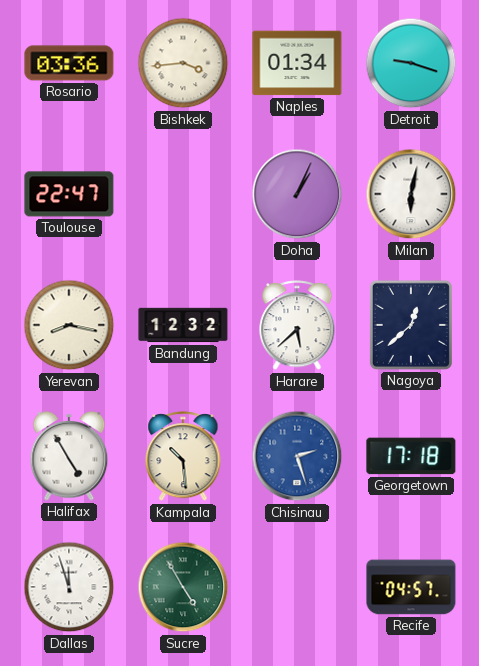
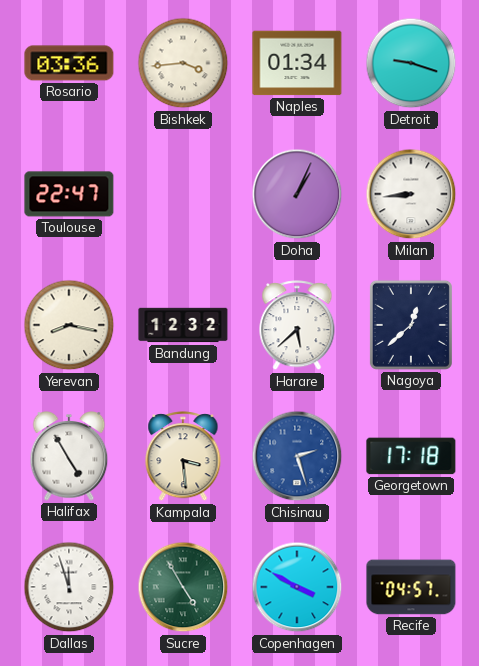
Milan: 6:02 -> 8:44
Kampala: 10:29 -> 3:29
Copenhagen: none -> 3:50
